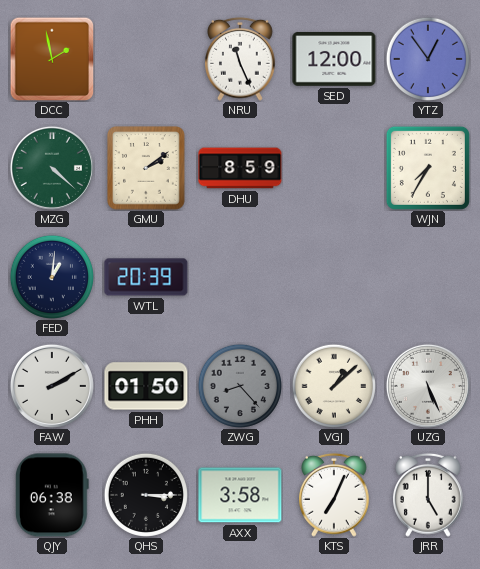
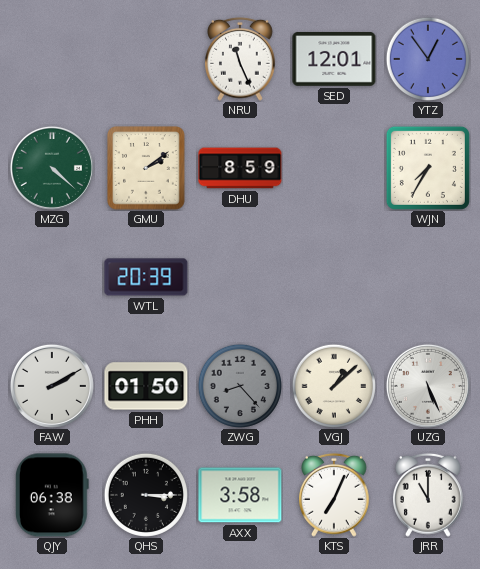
DCC: 1:58 -> none
SED: 12:00 -> 12:01
FED: 1:01 -> none
JRR: 5:00 -> 11:00
